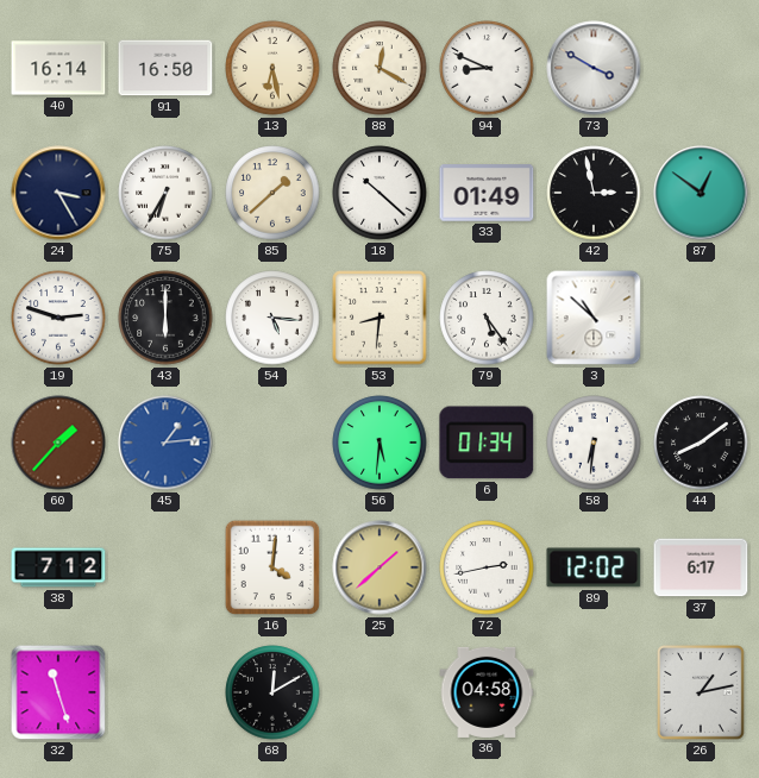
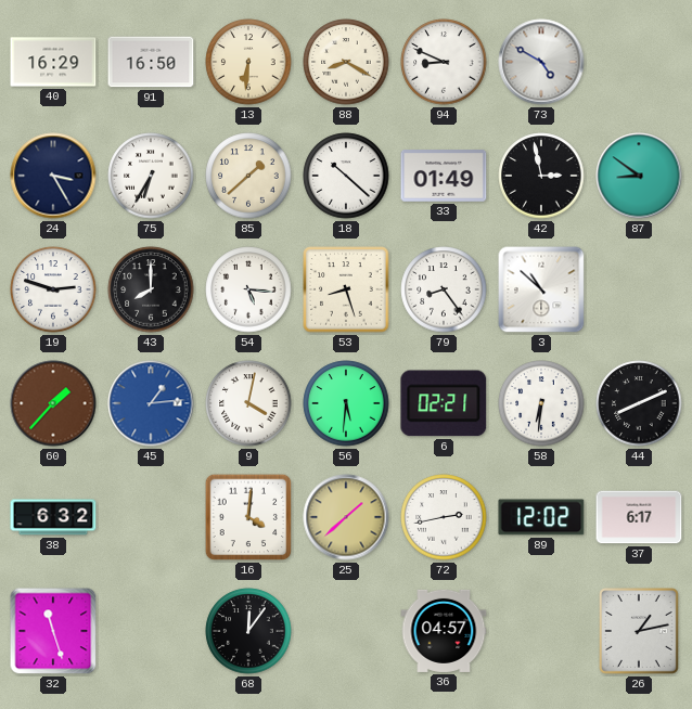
40: 16:14 -> 16:29
13: 6:28 -> 6:31
88: 12:20 -> 8:20
73: 3:50 -> 4:50
87: 12:51 -> 8:51
43: 6:00 -> 8:00
53: 8:31 -> 8:27
79: 5:24 -> 8:24
9: none -> 4:02
6: 01:34 -> 02:21
44: 8:09 -> 8:11
38: 7:12 -> 6:32
68: 12:10 -> 12:06
36: 04:58 -> 04:57
